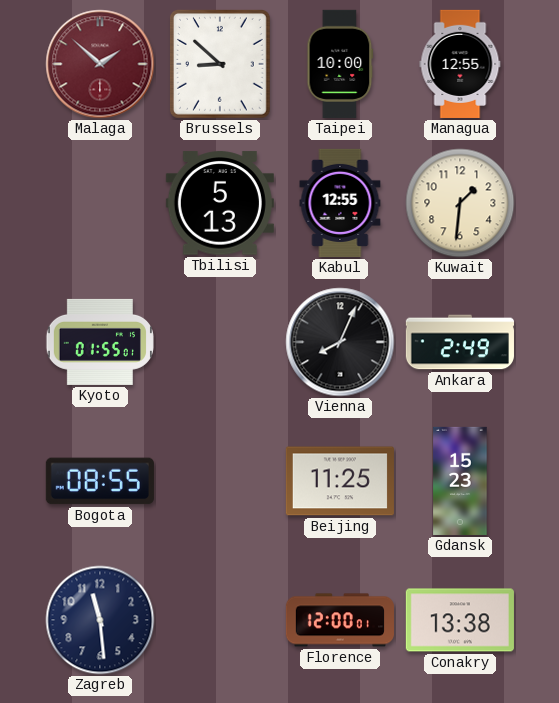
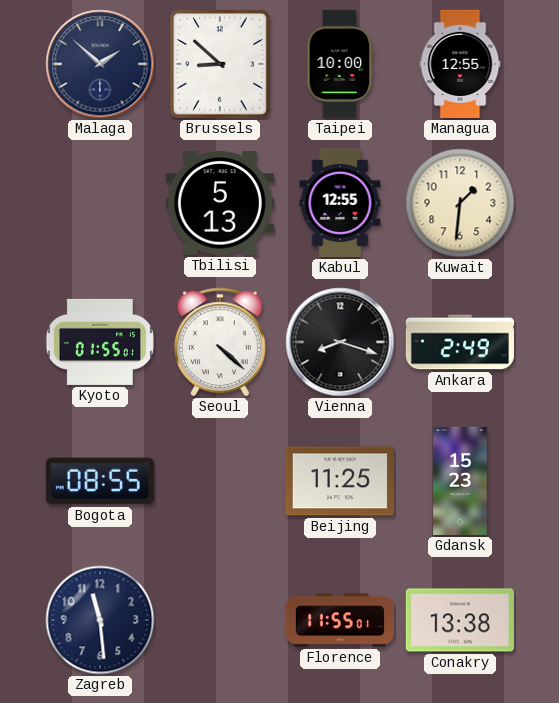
Malaga dial: burgundy -> navy
Seoul: none -> 4:22
Vienna: 8:04 -> 8:18
Florence: 12:00 -> 11:55
